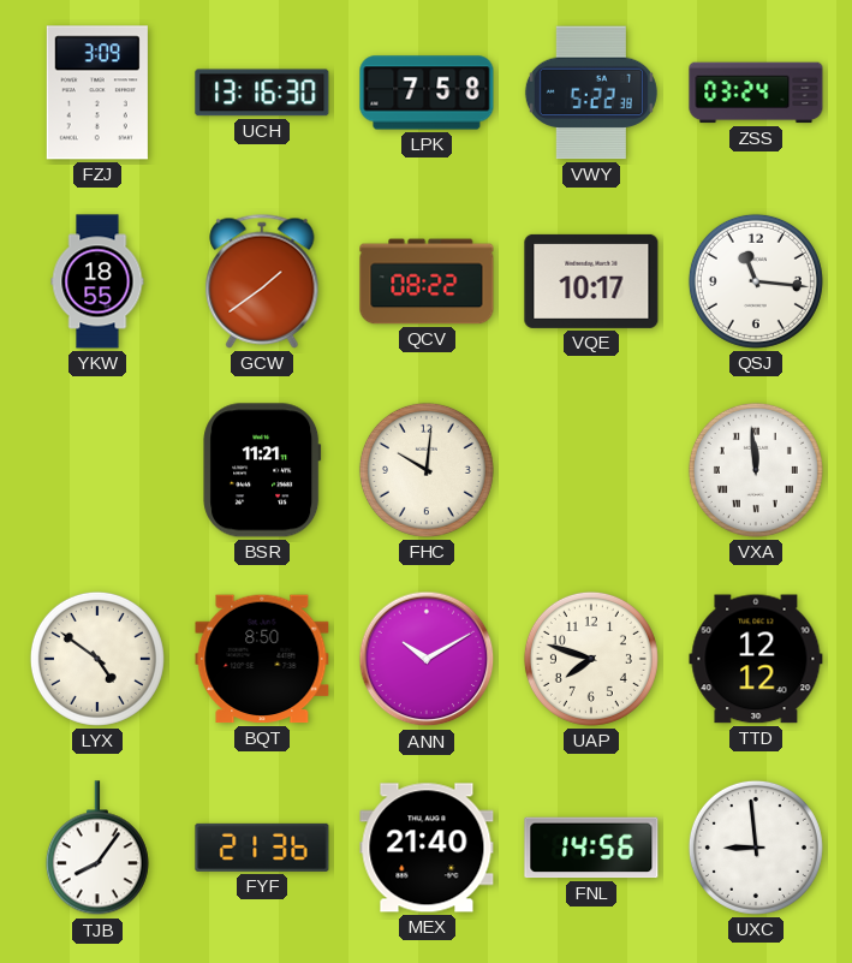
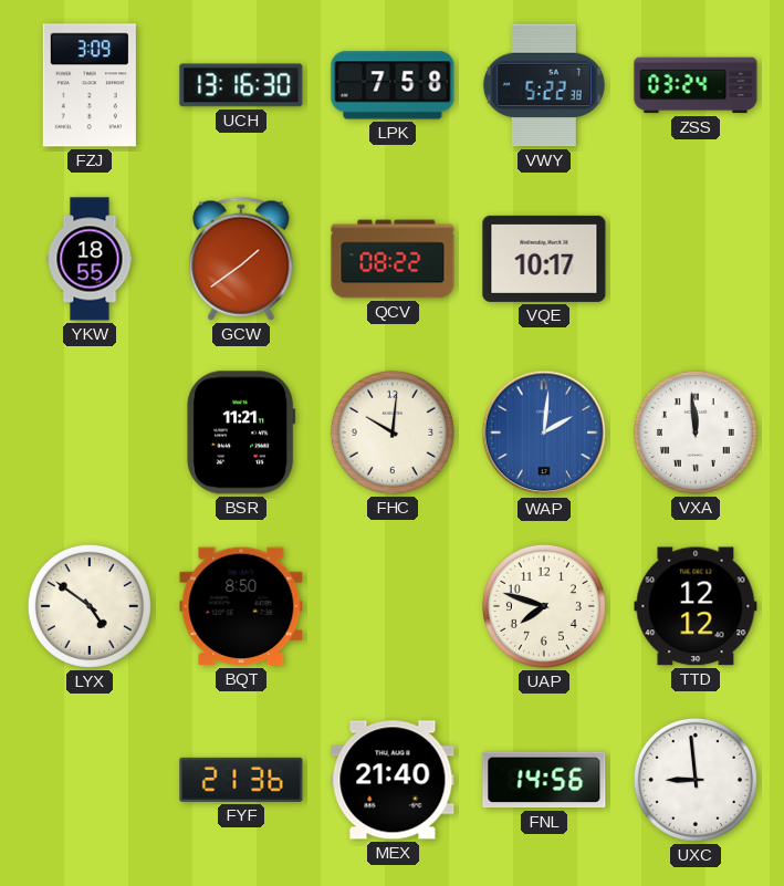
QSJ: 11:16 -> none
WAP: none -> 2:01
ANN: 10:10 -> none
TJB: 8:06 -> none
